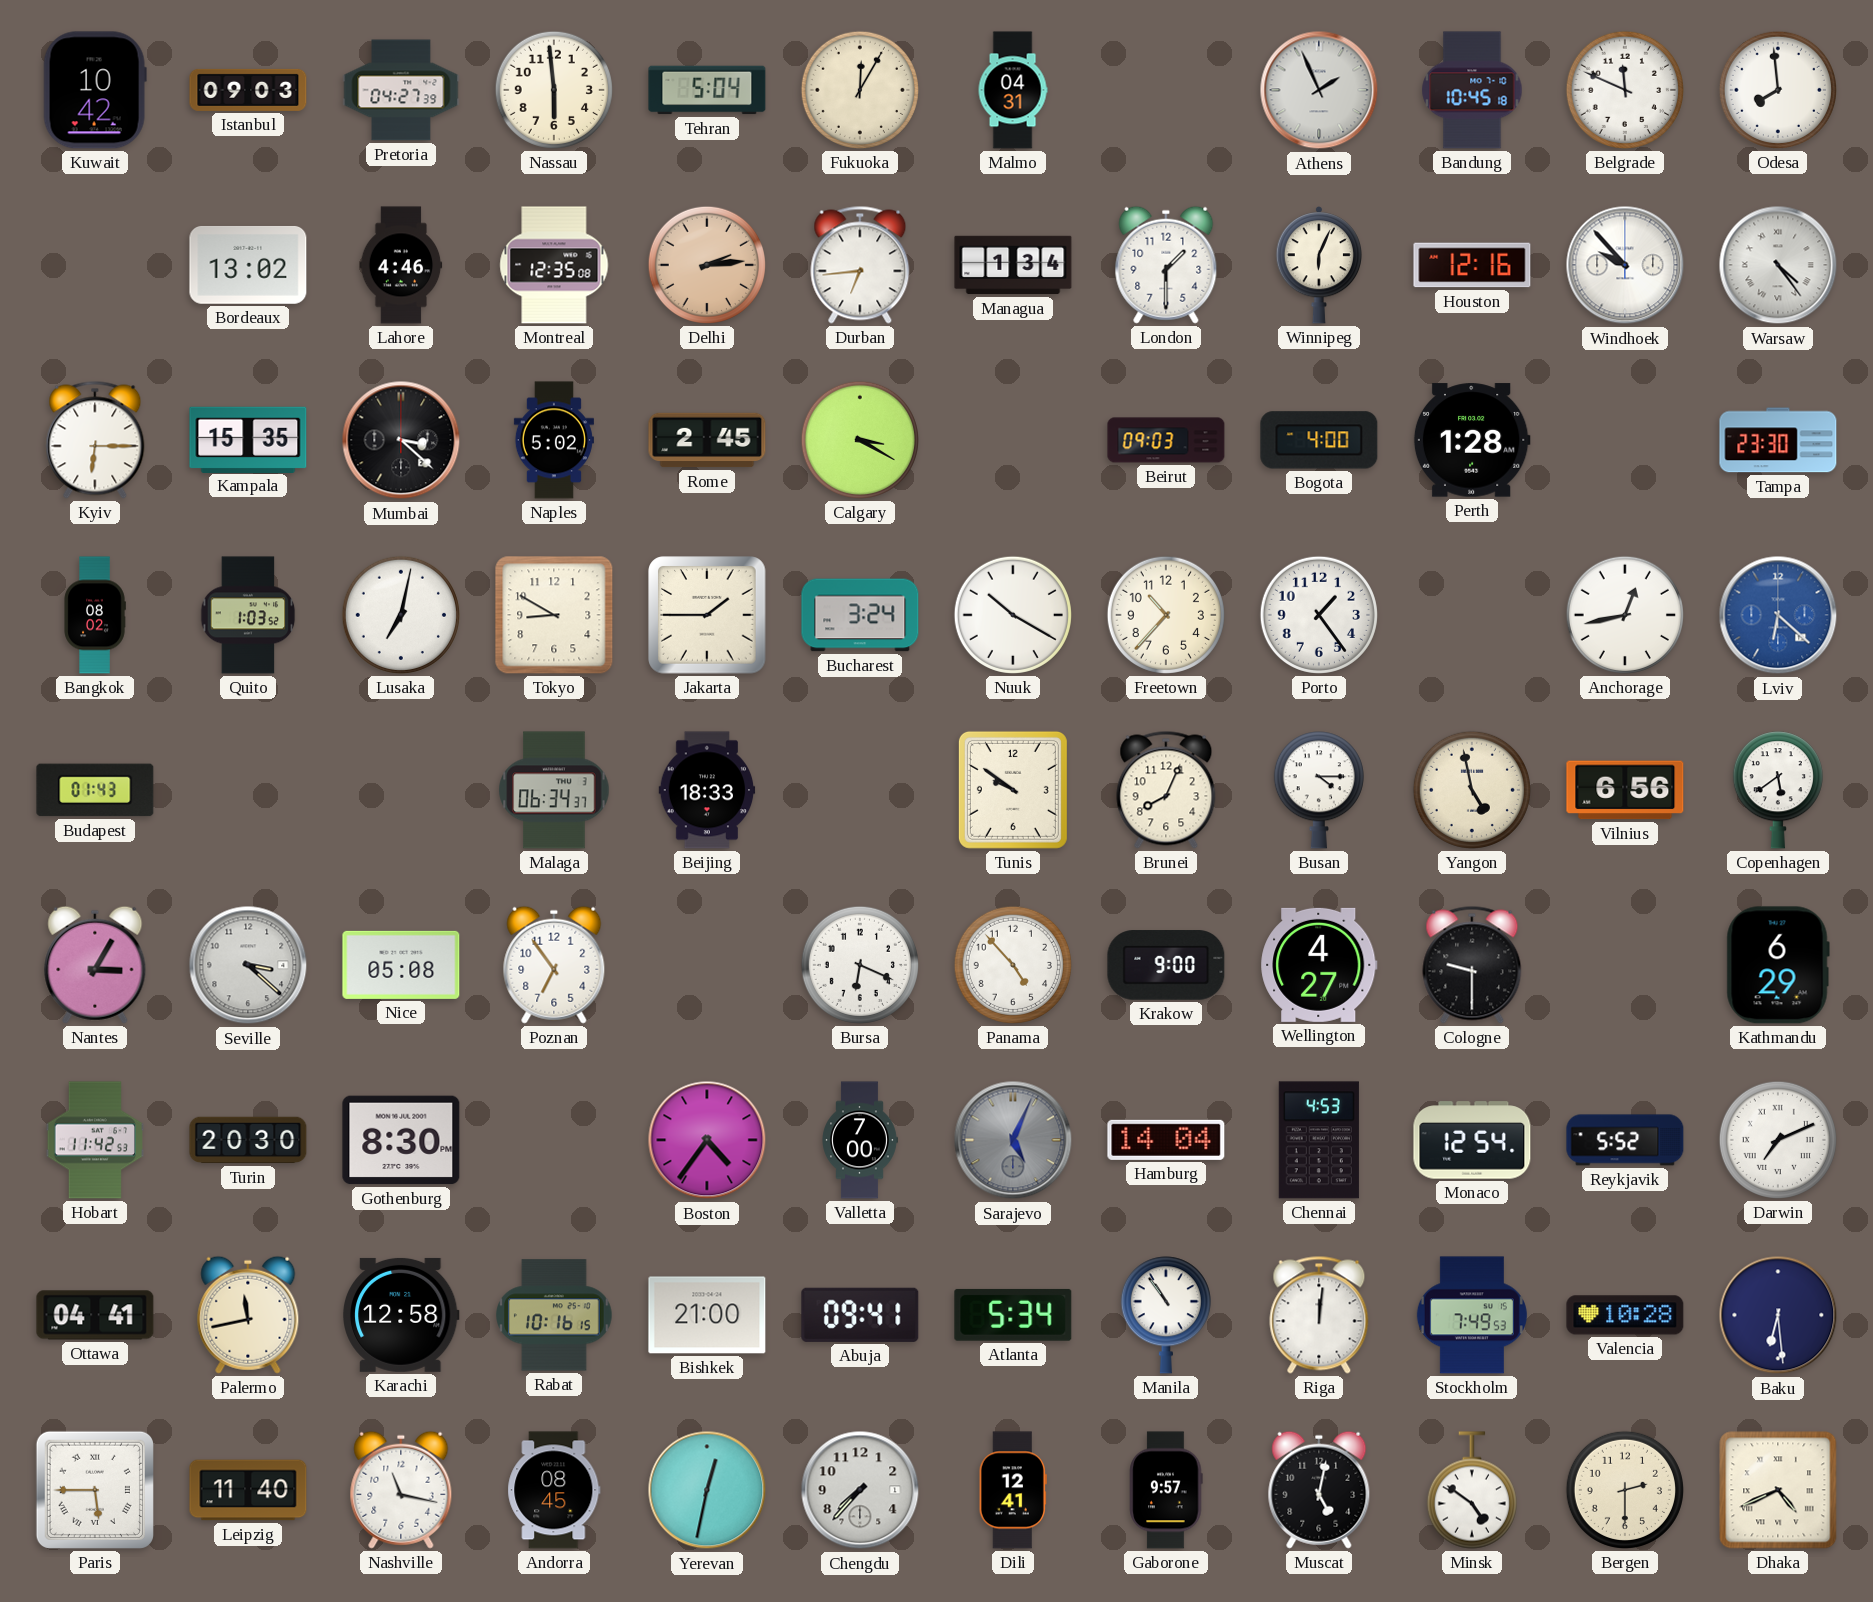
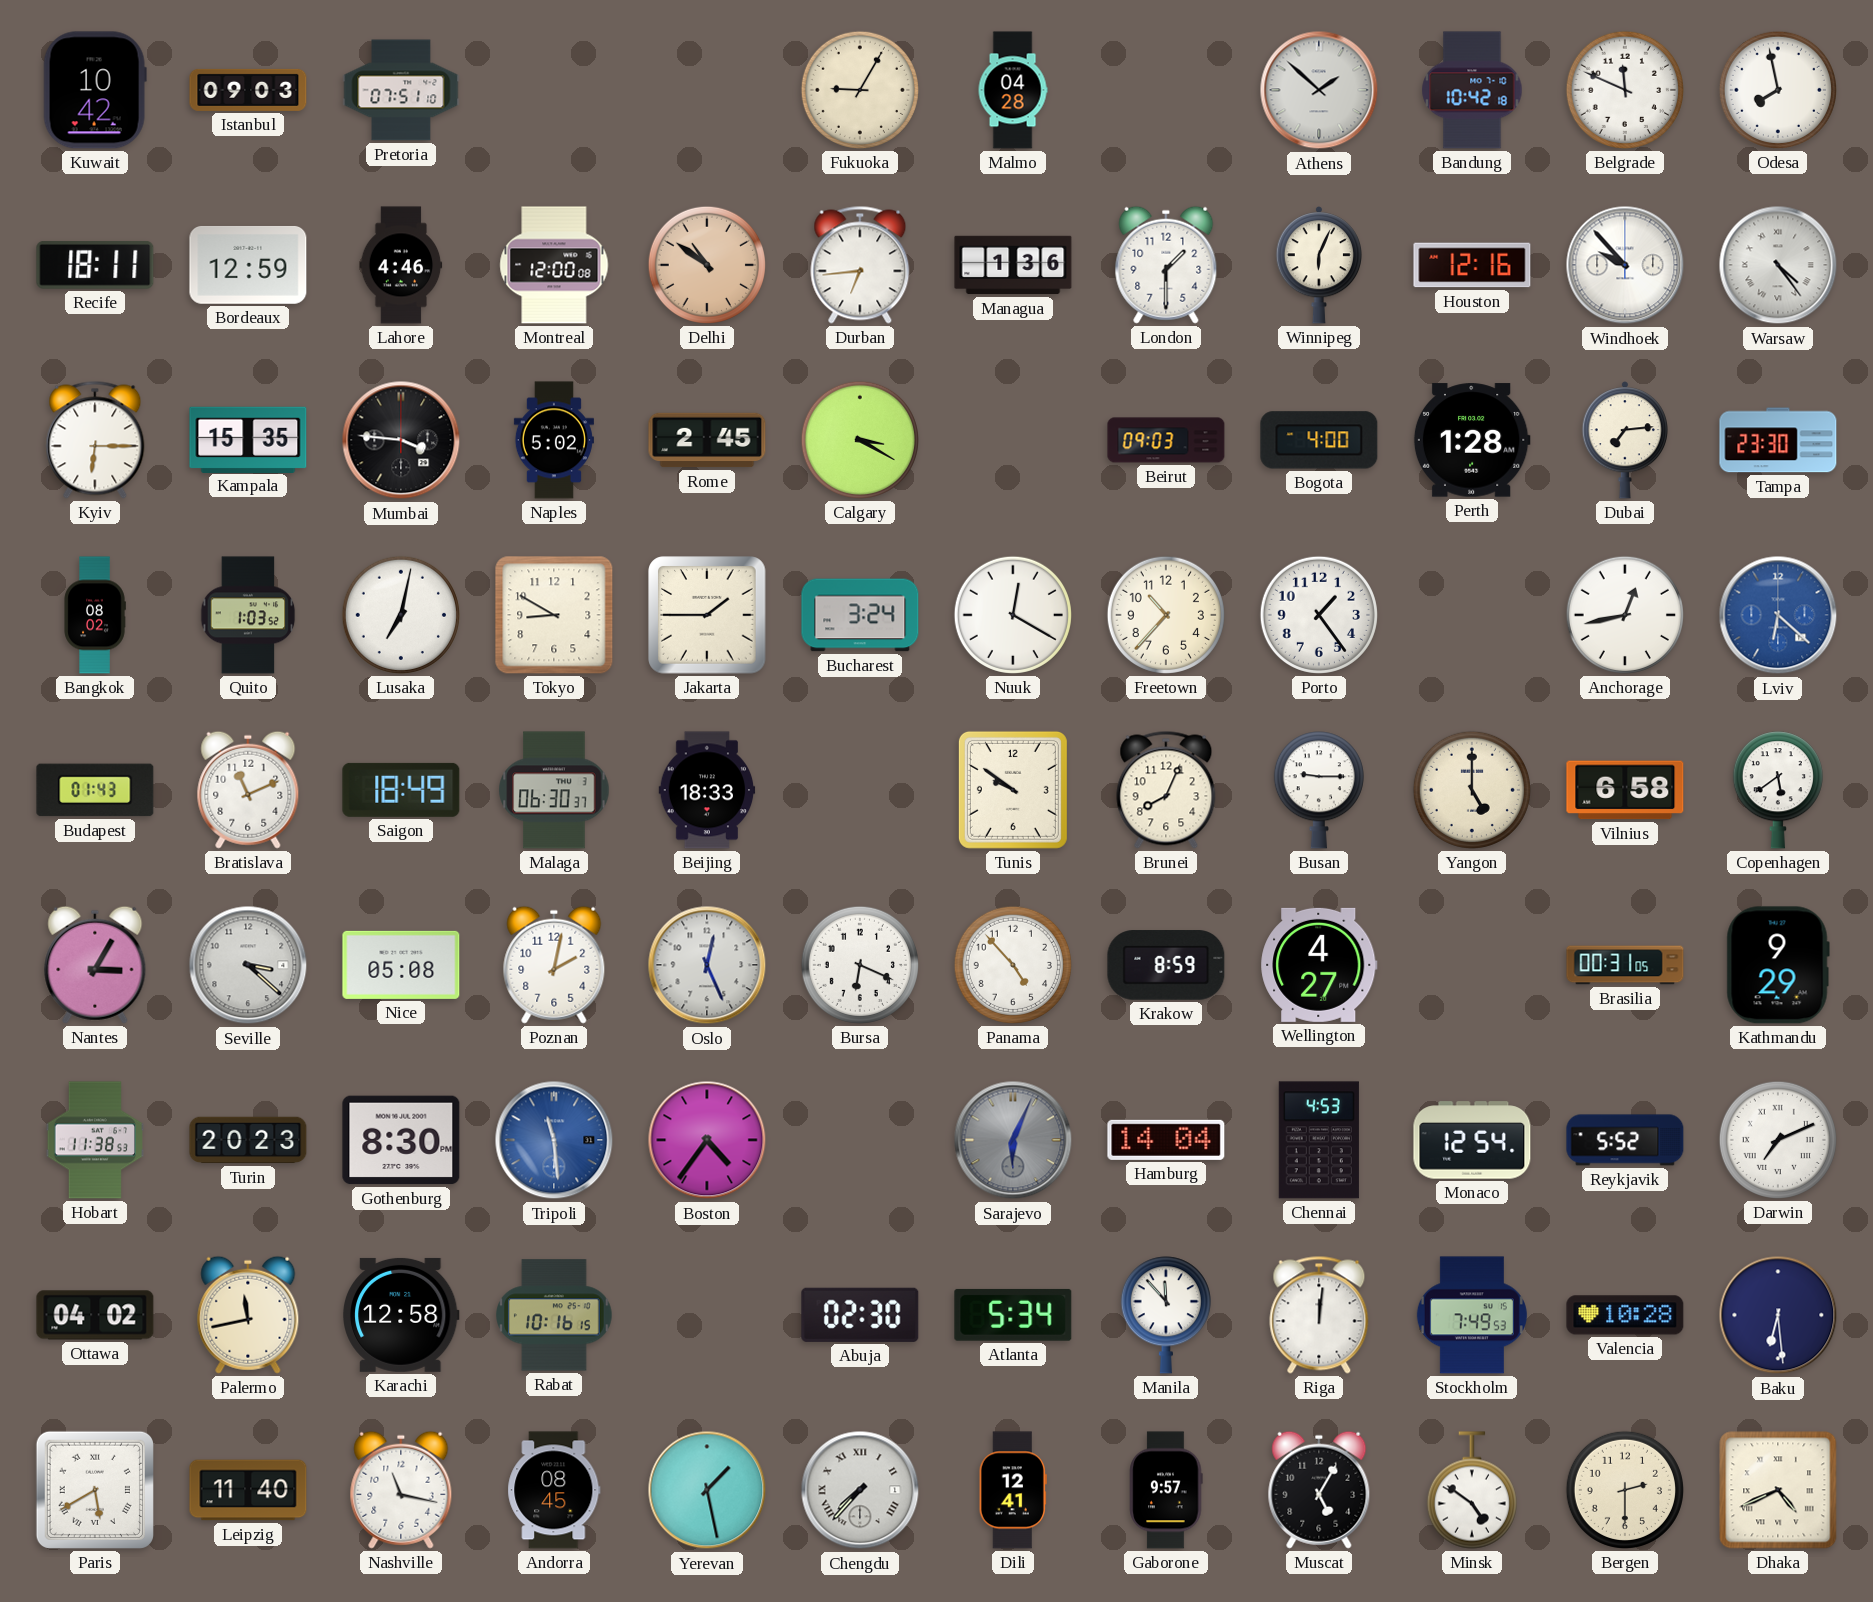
Pretoria: 04:27 -> 07:51
Nassau: 5:59 -> none
Tehran: 5:04 -> none
Fukuoka: 12:05 -> 9:05
Malmo: 04:31 -> 04:28
Athens: 1:56 -> 1:52
Bandung: 10:45 -> 10:42
Odesa: 7:59 -> 7:58
Recife: none -> 18:11
Bordeaux: 13:02 -> 12:59
Montreal: 12:35 -> 12:00
Delhi: 2:14 -> 10:51
Managua: 1:34 -> 1:36
Mumbai: 3:22 -> 3:46
Dubai: none -> 7:14
Nuuk: 10:20 -> 12:20
Bratislava: none -> 11:11
Saigon: none -> 18:49
Malaga: 06:34 -> 06:30
Busan: 4:15 -> 9:15
Yangon: 4:58 -> 5:00
Vilnius: 6:56 -> 6:58
Poznan: 6:54 -> 2:02
Oslo: none -> 12:26
Krakow: 9:00 -> 8:59
Cologne: 9:30 -> none
Brasilia: none -> 00:31
Kathmandu: 6:29 -> 9:29
Hobart: 11:42 -> 11:38
Turin: 20:30 -> 20:23
Tripoli: none -> 11:29
Valletta: 7:00 -> none
Sarajevo: 5:04 -> 6:04
Ottawa: 04:41 -> 04:02
Bishkek: 21:00 -> none
Abuja: 09:41 -> 02:30
Manila: 10:54 -> 11:53
Paris: 5:45 -> 5:40
Yerevan: 12:32 -> 1:28
Chengdu numerals: Arabic -> Roman
Muscat: 5:02 -> 5:05
